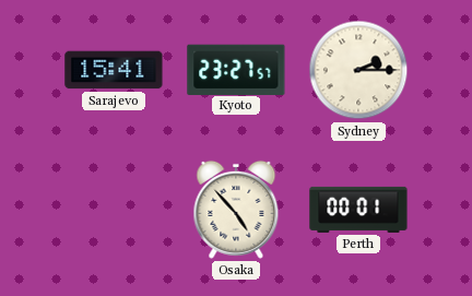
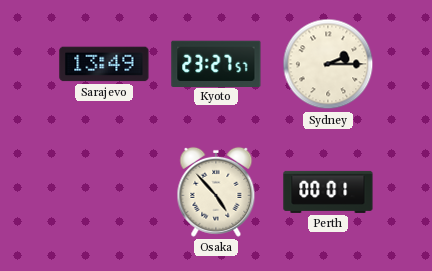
Sarajevo: 15:41 -> 13:49
